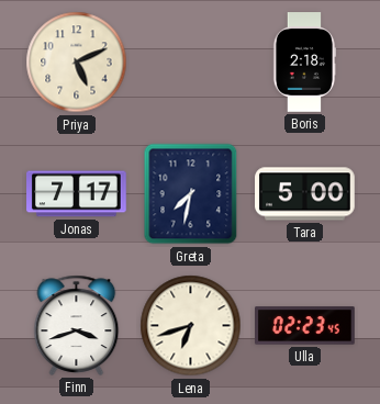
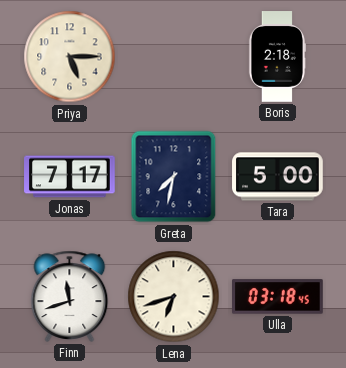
Priya: 5:11 -> 5:15
Finn: 3:42 -> 11:42
Ulla: 02:23 -> 03:18
